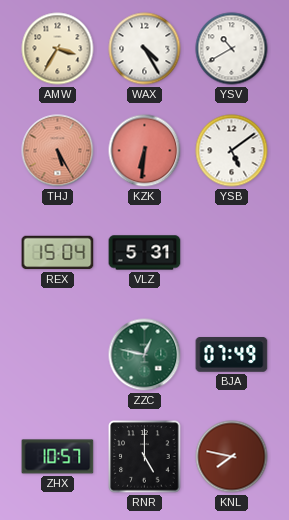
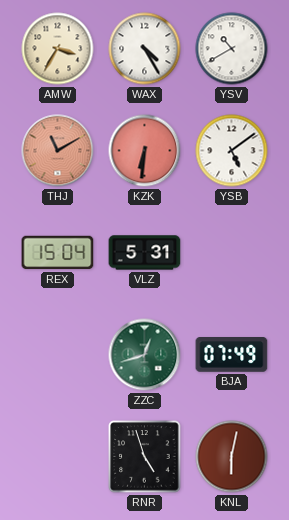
THJ: 5:25 -> 11:10
ZZC: 12:47 -> 12:42
ZHX: 10:57 -> none
RNR: 5:00 -> 4:57
KNL: 7:47 -> 6:02
